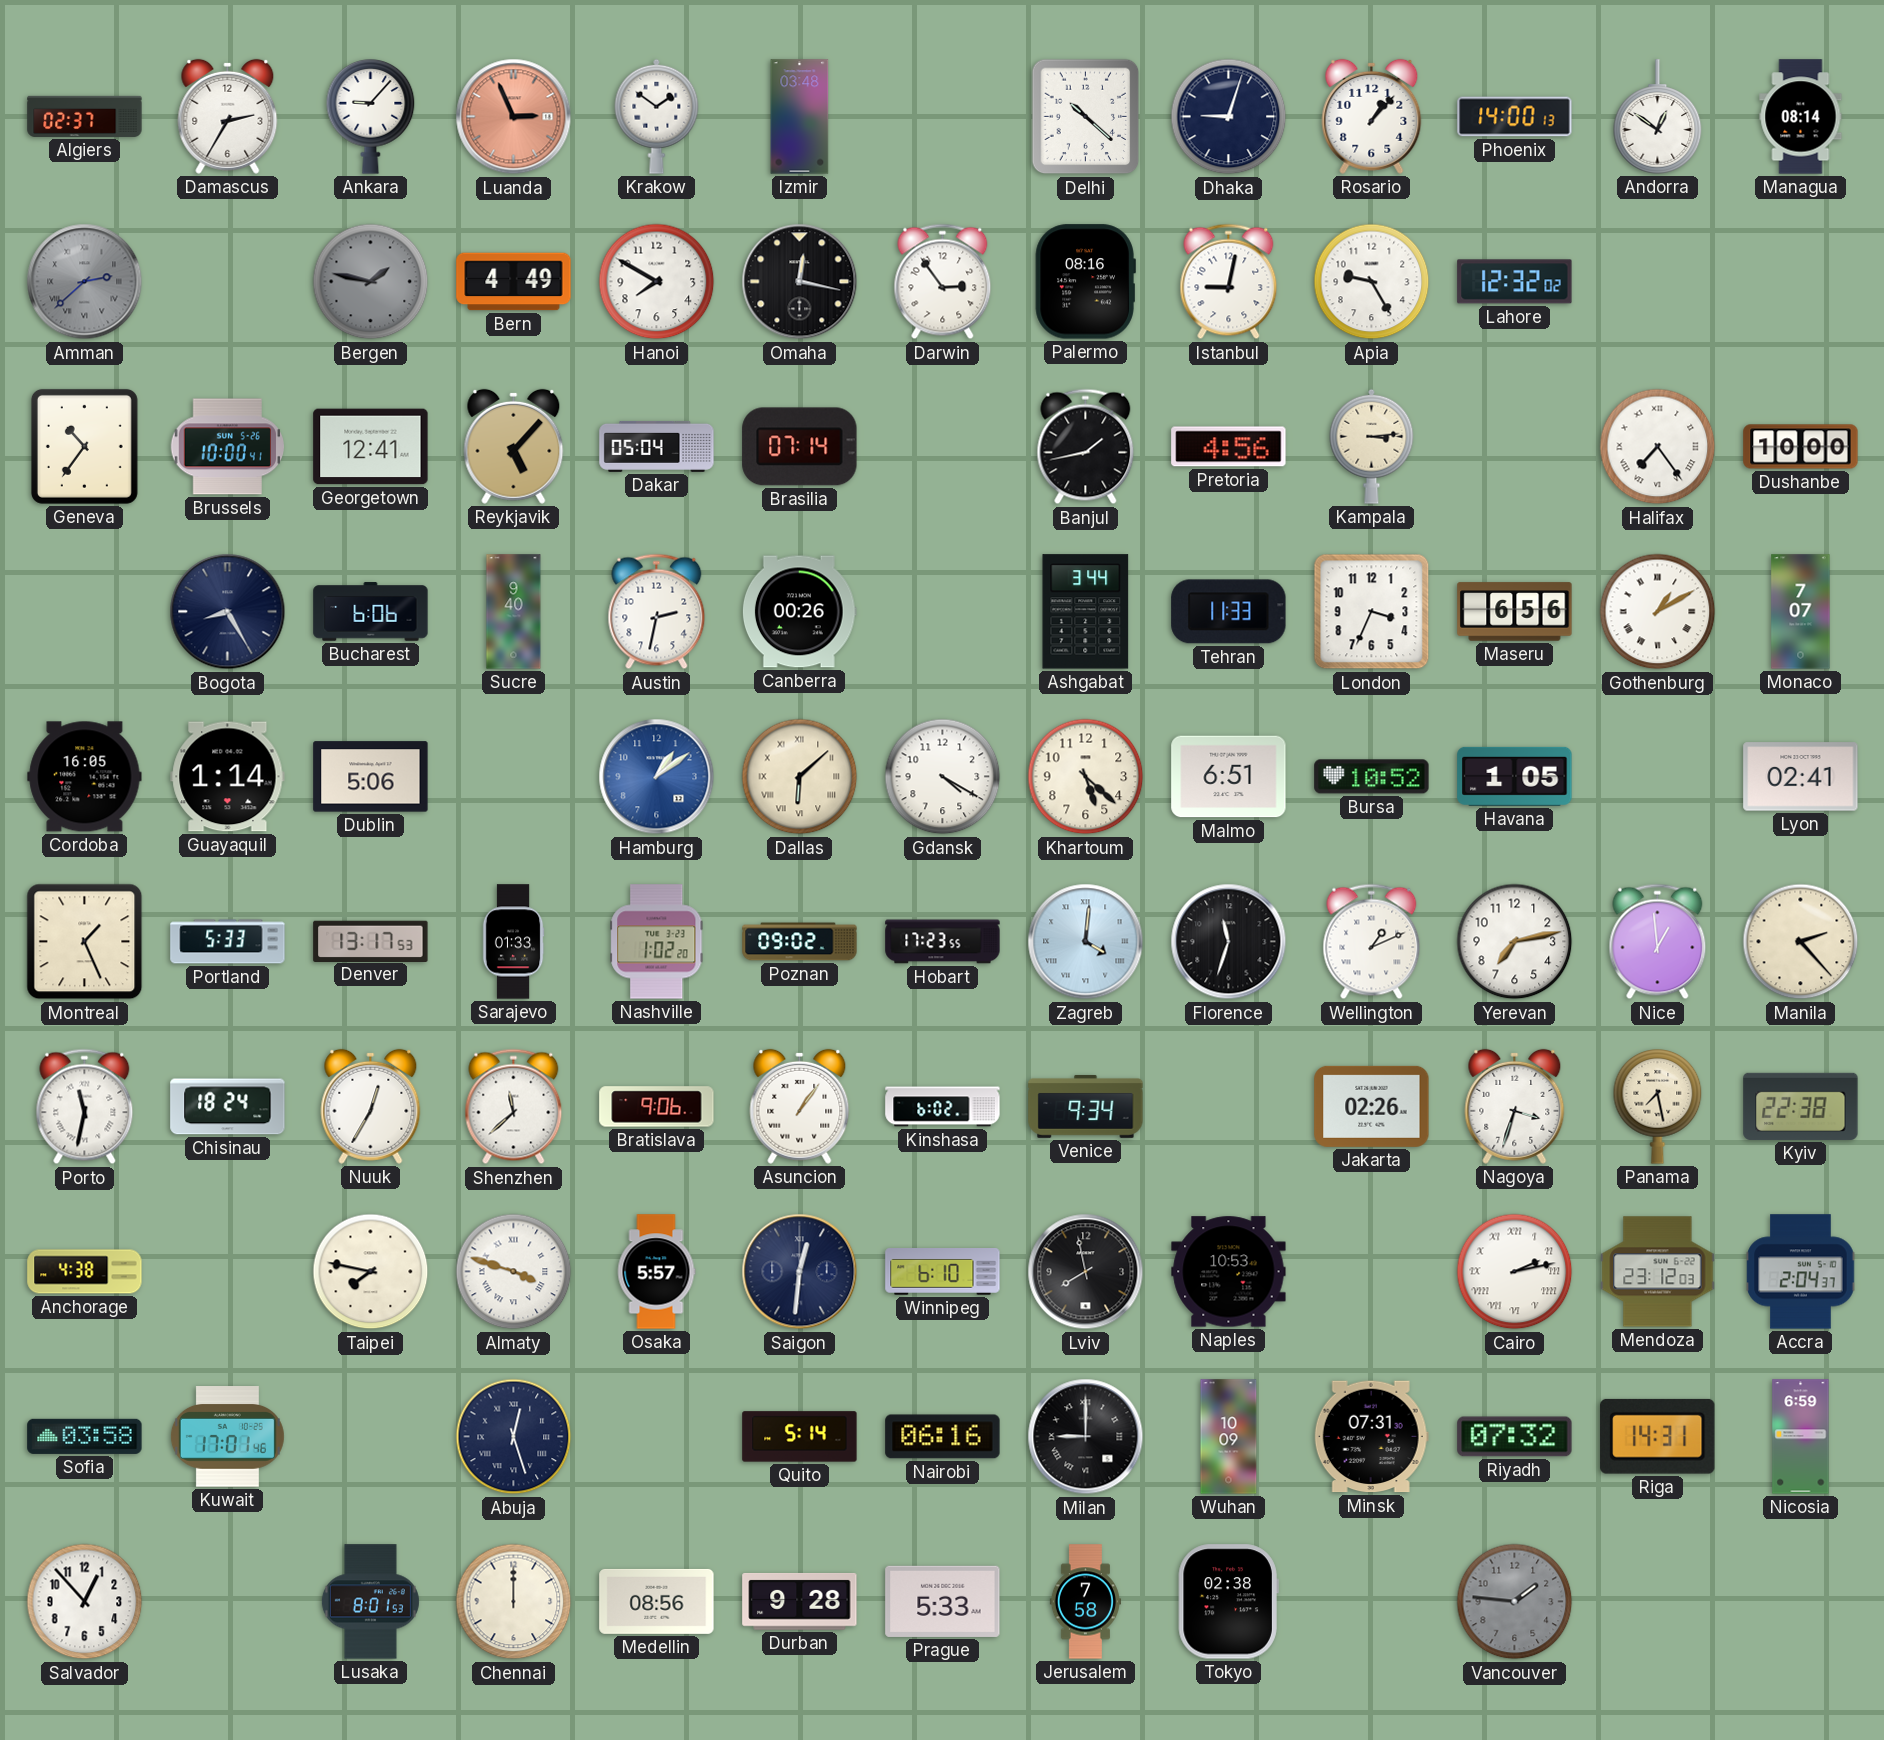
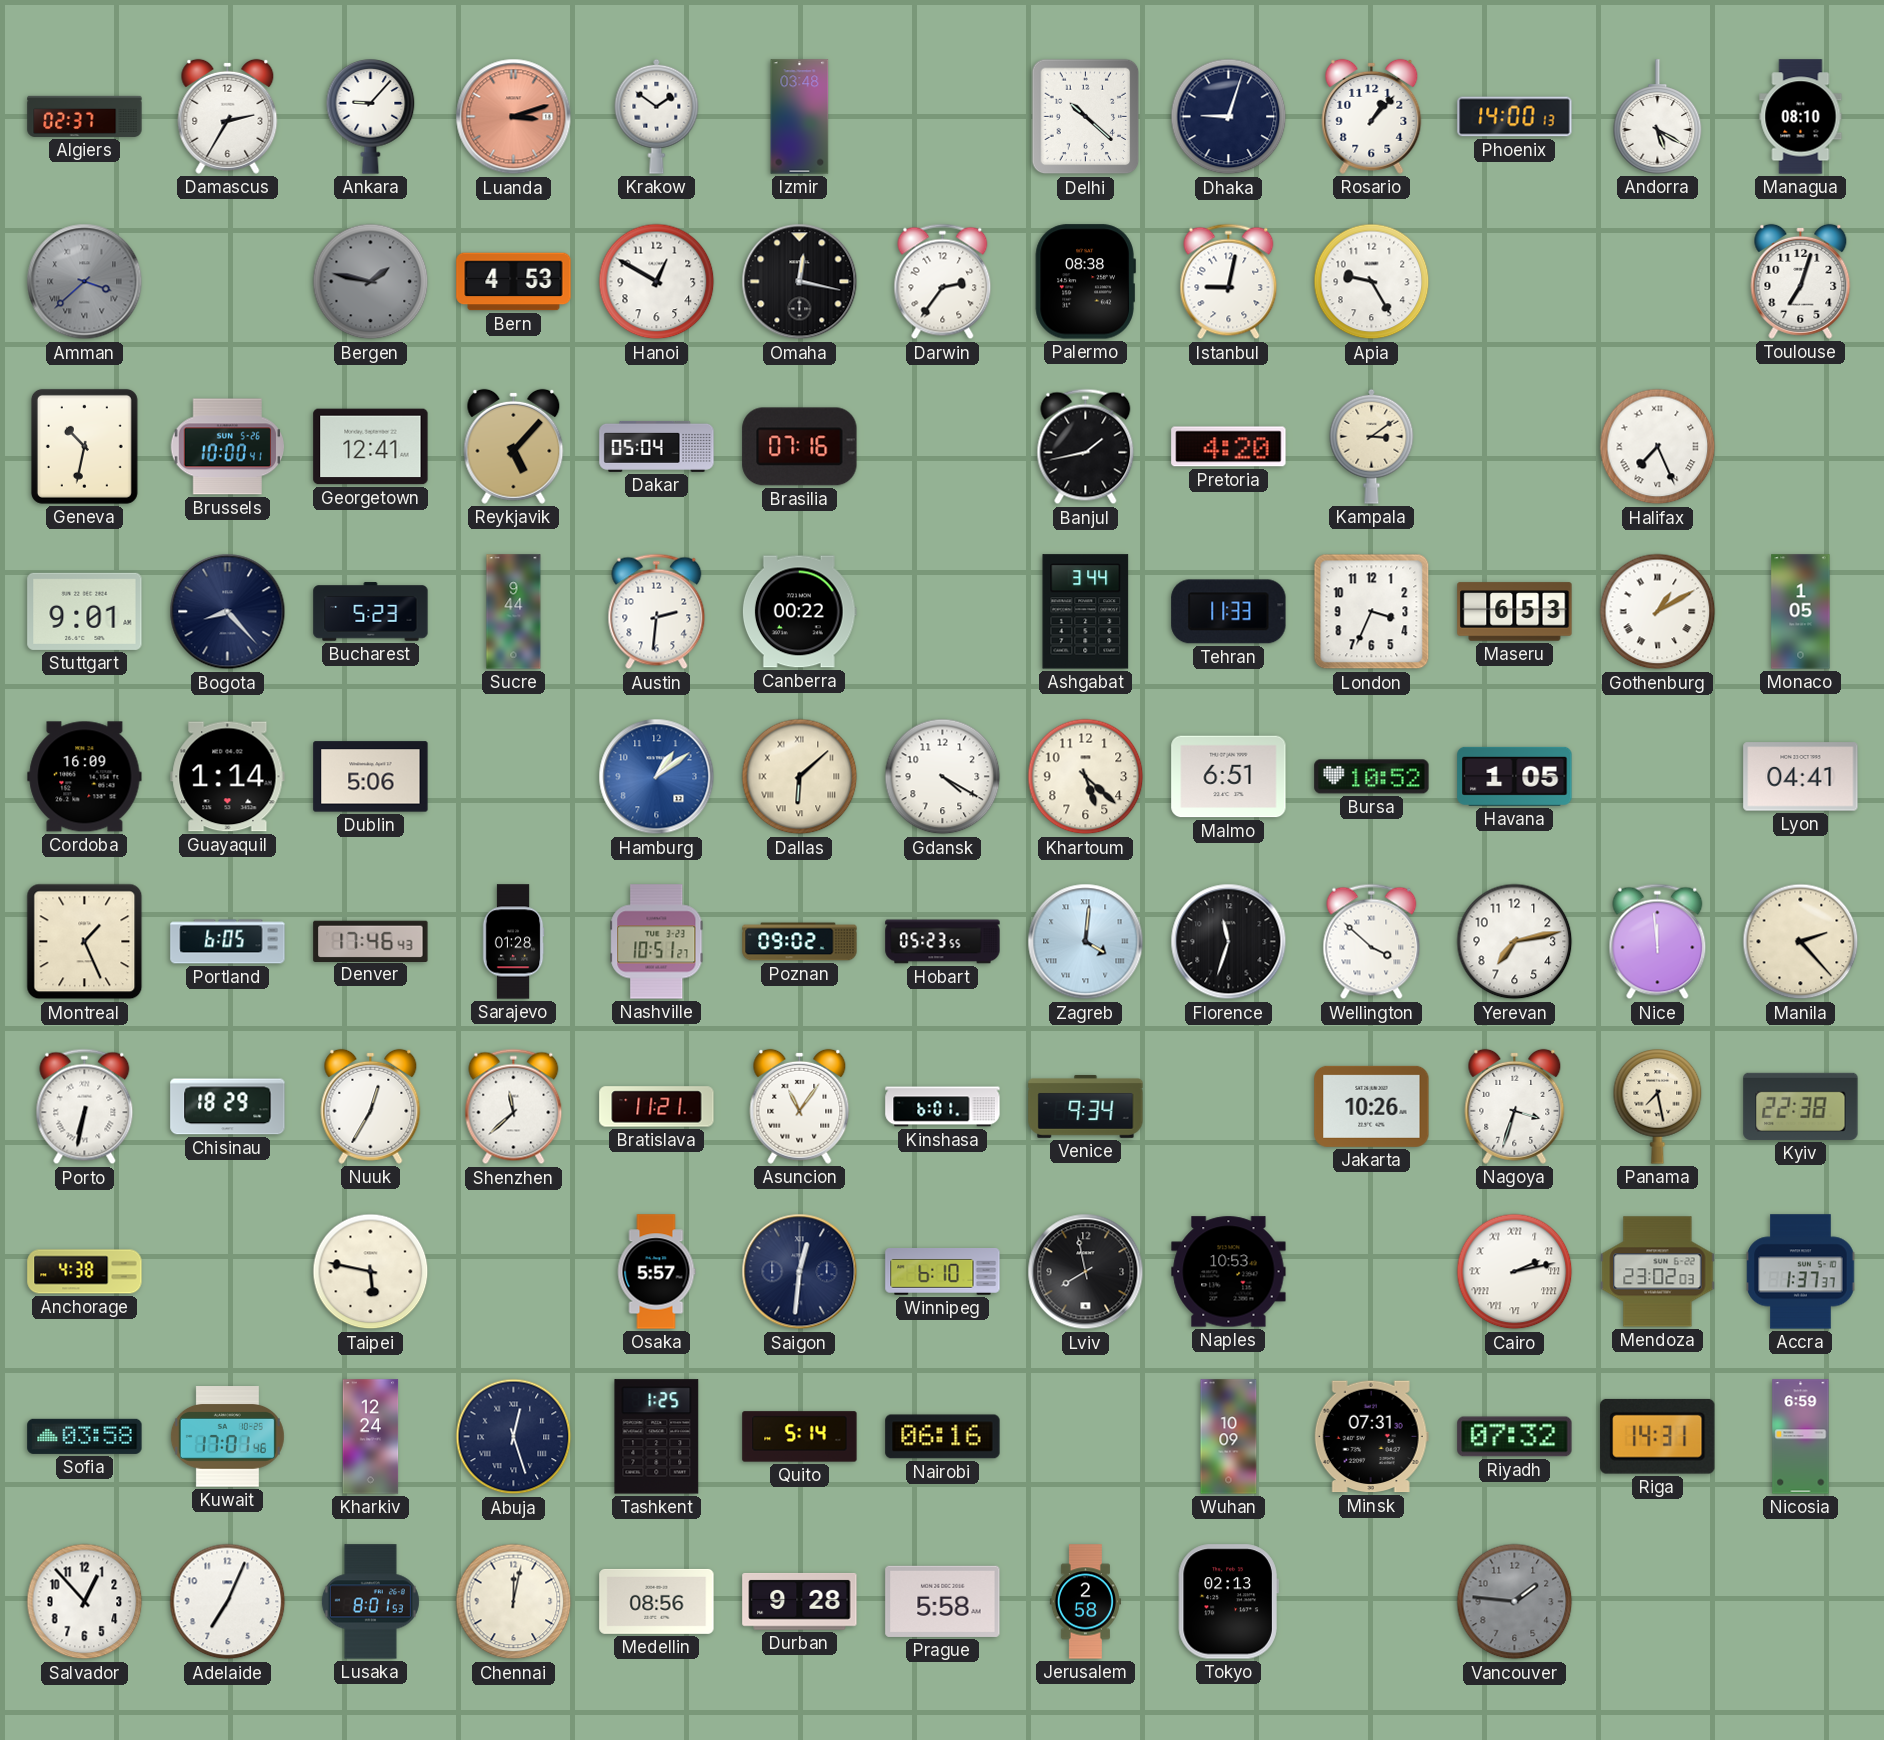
Luanda: 2:56 -> 3:12
Andorra: 12:51 -> 5:20
Managua: 08:14 -> 08:10
Amman: 2:38 -> 3:38
Bern: 4:49 -> 4:53
Hanoi: 7:50 -> 12:50
Darwin: 2:54 -> 2:36
Palermo: 08:16 -> 08:38
Lahore: 12:32 -> none
Toulouse: none -> 7:03
Geneva: 10:36 -> 10:32
Brasilia: 07:14 -> 07:16
Pretoria: 4:56 -> 4:20
Kampala: 3:14 -> 3:09
Halifax: 7:24 -> 7:26
Dushanbe: 10:00 -> none
Stuttgart: none -> 9:01
Bogota: 8:25 -> 8:23
Bucharest: 6:06 -> 5:23
Sucre: 9:40 -> 9:44
Austin: 2:32 -> 2:31
Canberra: 00:26 -> 00:22
Maseru: 6:56 -> 6:53
Monaco: 7:07 -> 1:05
Cordoba: 16:05 -> 16:09
Lyon: 02:41 -> 04:41
Portland: 5:33 -> 6:05
Denver: 13:17 -> 17:46
Sarajevo: 01:33 -> 01:28
Nashville: 1:02 -> 10:51
Hobart: 17:23 -> 05:23
Wellington: 1:11 -> 3:52
Nice: 12:59 -> 11:59
Porto: 11:32 -> 6:32
Chisinau: 18:24 -> 18:29
Bratislava: 9:06 -> 11:21
Asuncion: 1:06 -> 11:06
Kinshasa: 6:02 -> 6:01
Jakarta: 02:26 -> 10:26
Taipei: 7:47 -> 5:47
Almaty: 3:48 -> none
Mendoza: 23:12 -> 23:02
Accra: 2:04 -> 1:37
Kharkiv: none -> 12:24
Tashkent: none -> 1:25
Milan: 9:00 -> none
Adelaide: none -> 7:04
Chennai: 12:00 -> 12:02
Prague: 5:33 -> 5:58
Jerusalem: 7:58 -> 2:58
Tokyo: 02:38 -> 02:13
